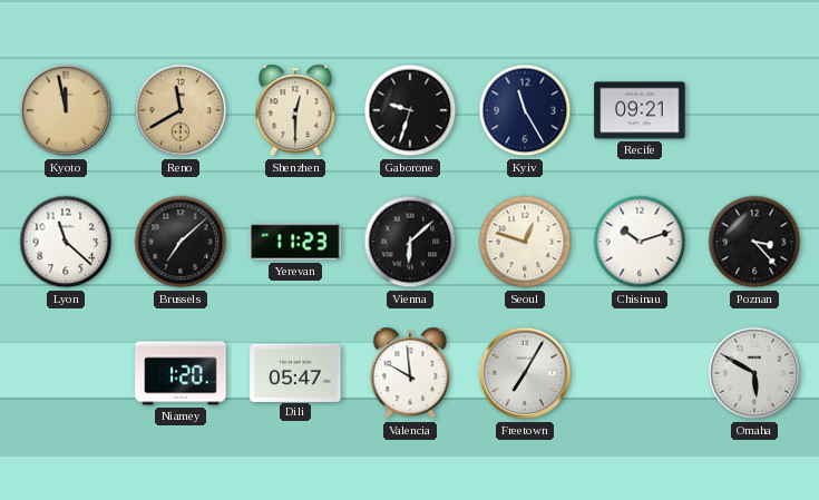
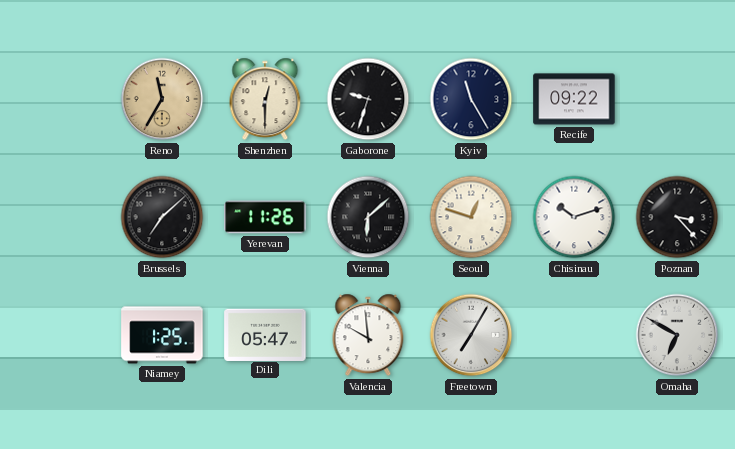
Kyoto: 11:58 -> none
Reno: 11:40 -> 11:35
Recife: 09:21 -> 09:22
Lyon: 11:22 -> none
Yerevan: 11:23 -> 11:26
Niamey: 1:20 -> 1:25
Omaha: 5:50 -> 6:50
